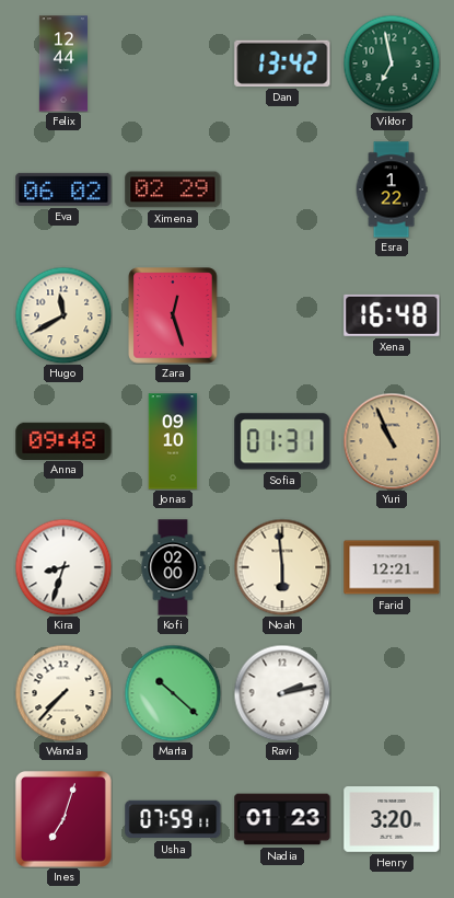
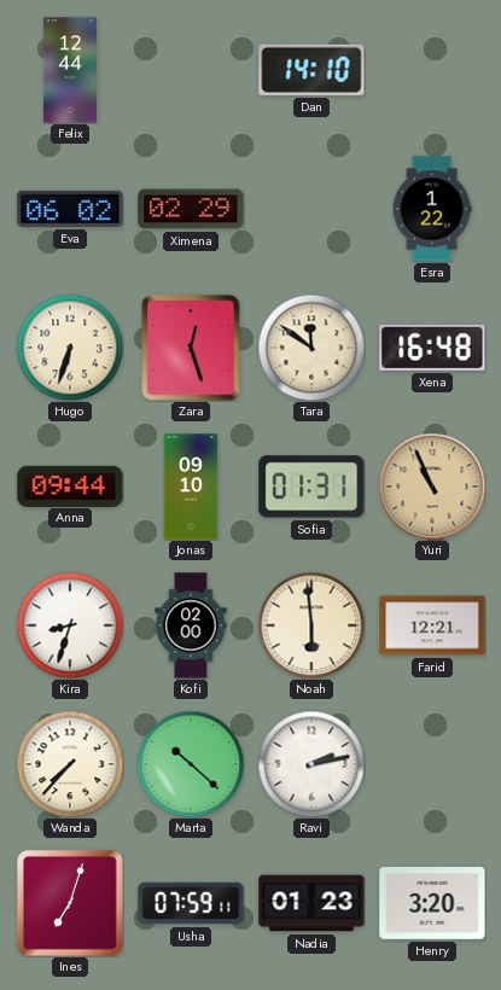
Dan: 13:42 -> 14:10
Viktor: 6:58 -> none
Hugo: 11:40 -> 6:33
Tara: none -> 11:51
Anna: 09:48 -> 09:44
